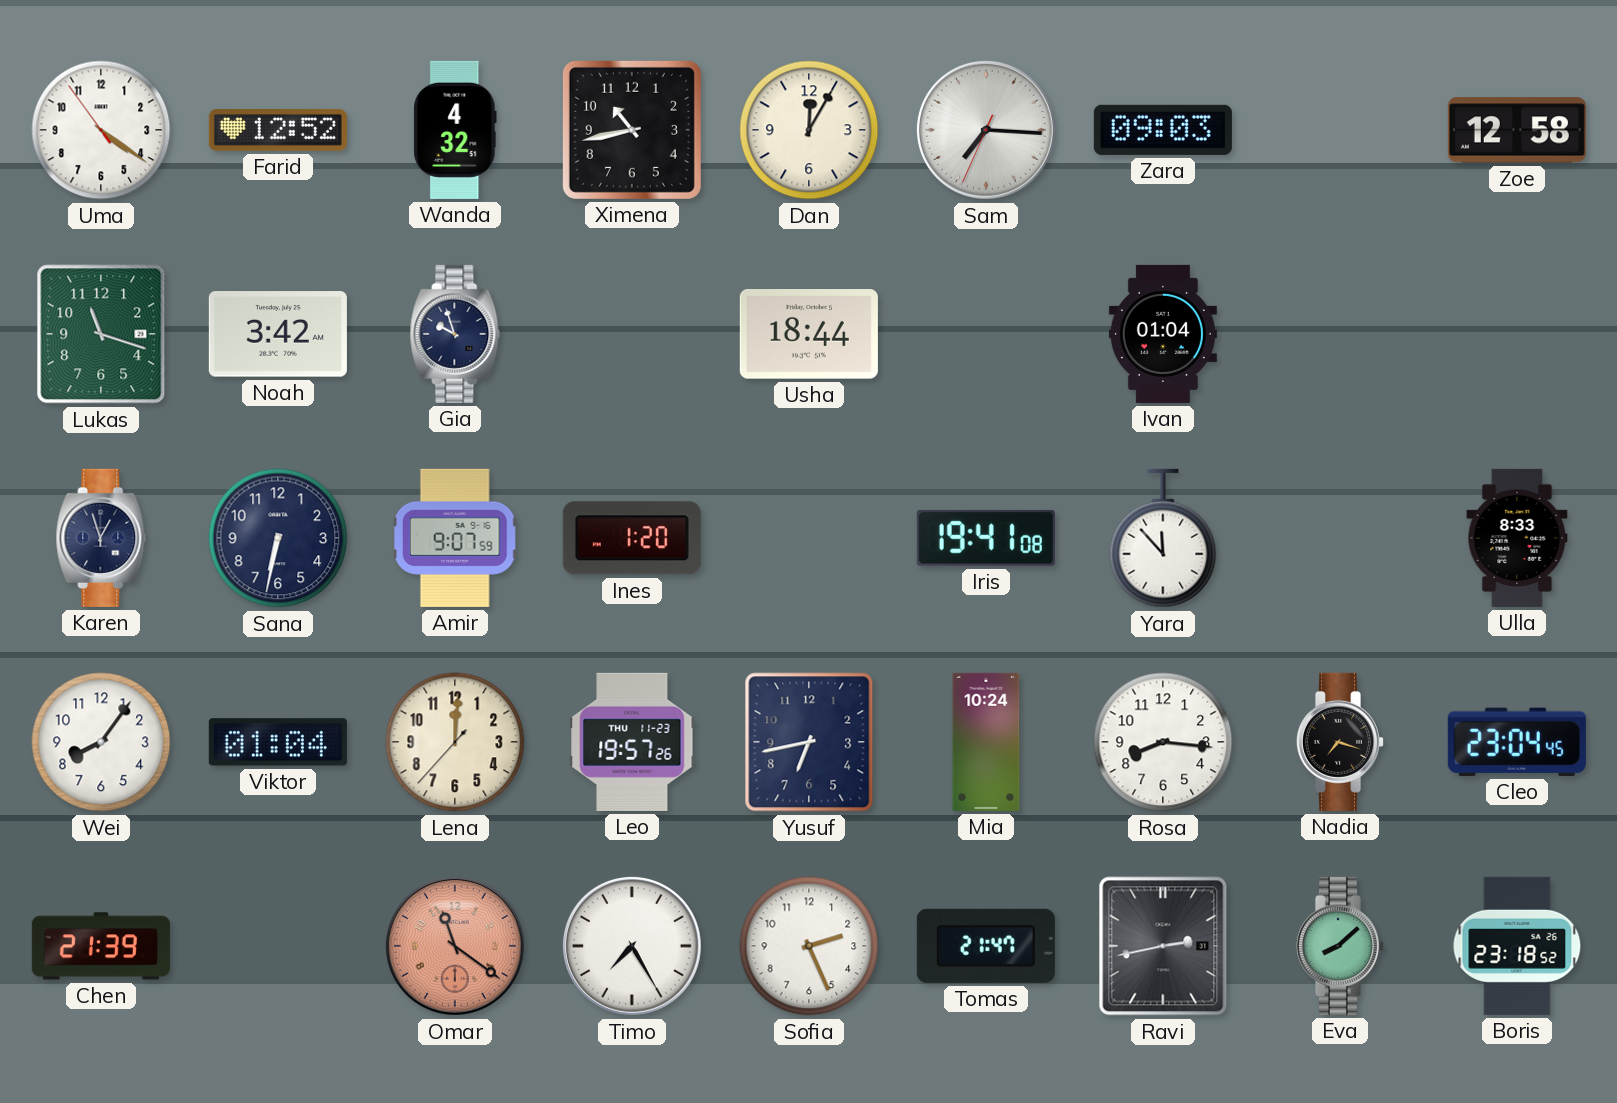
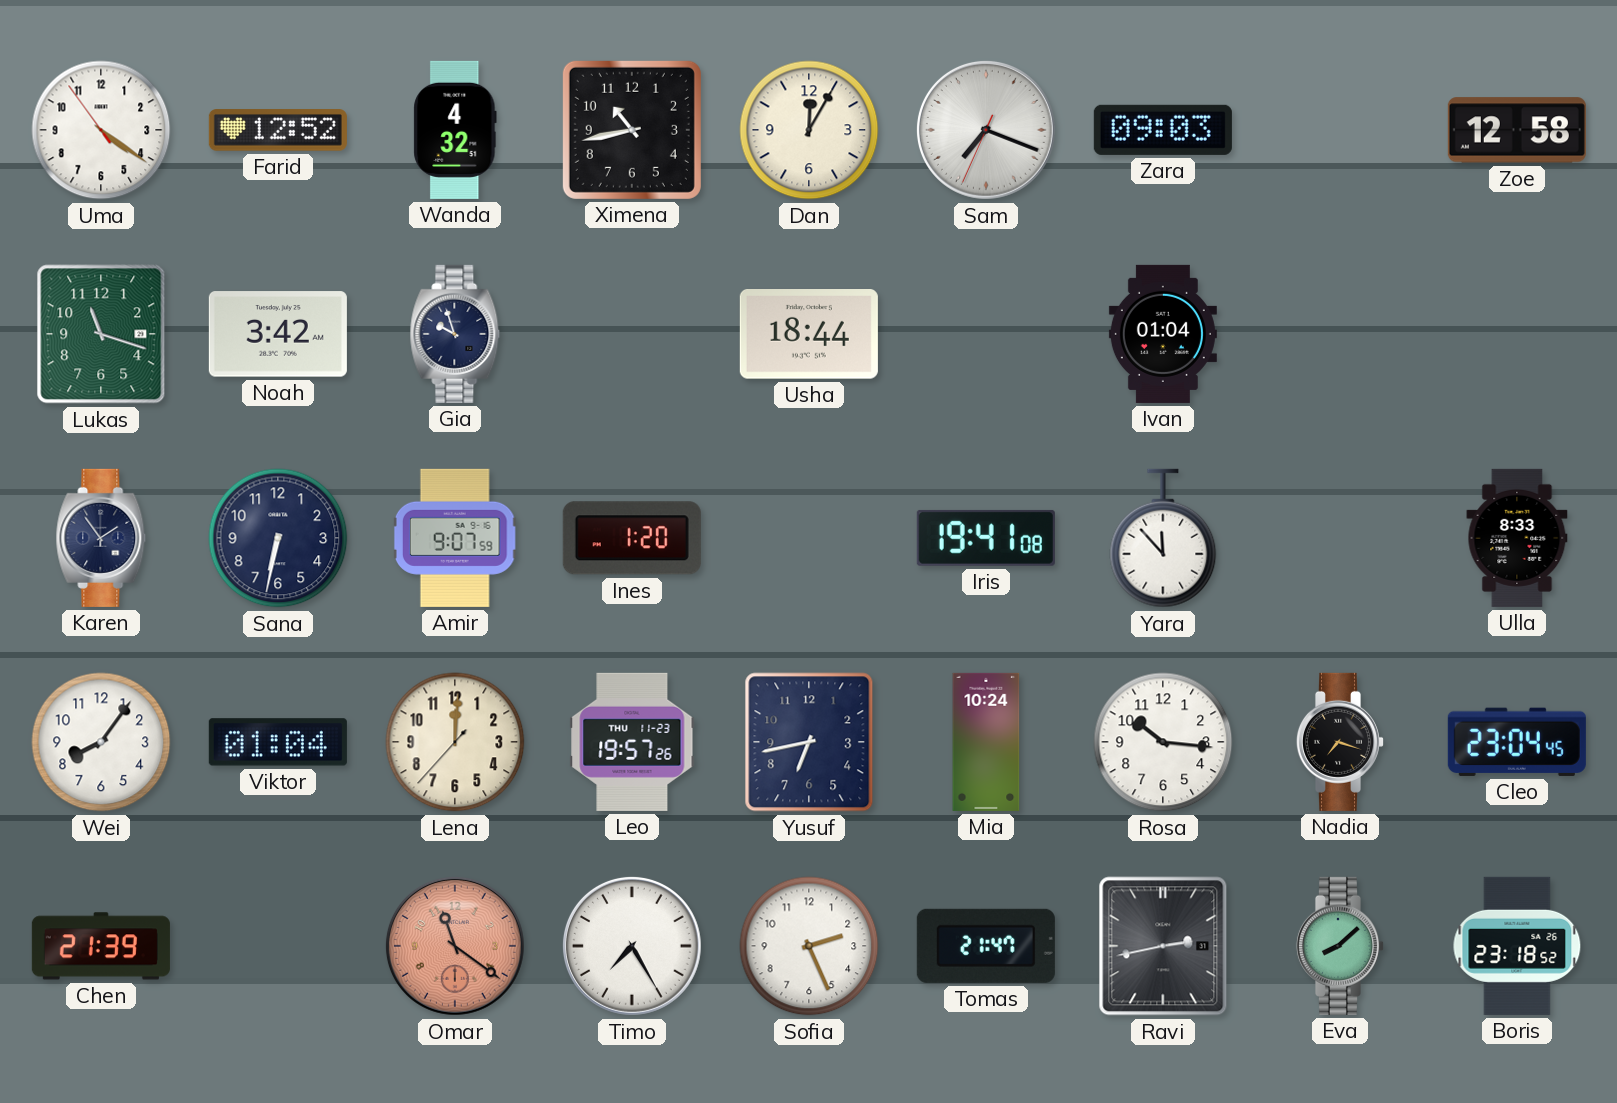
Sam: 7:15 -> 7:18
Karen: 12:57 -> 1:54
Rosa: 8:16 -> 10:16
